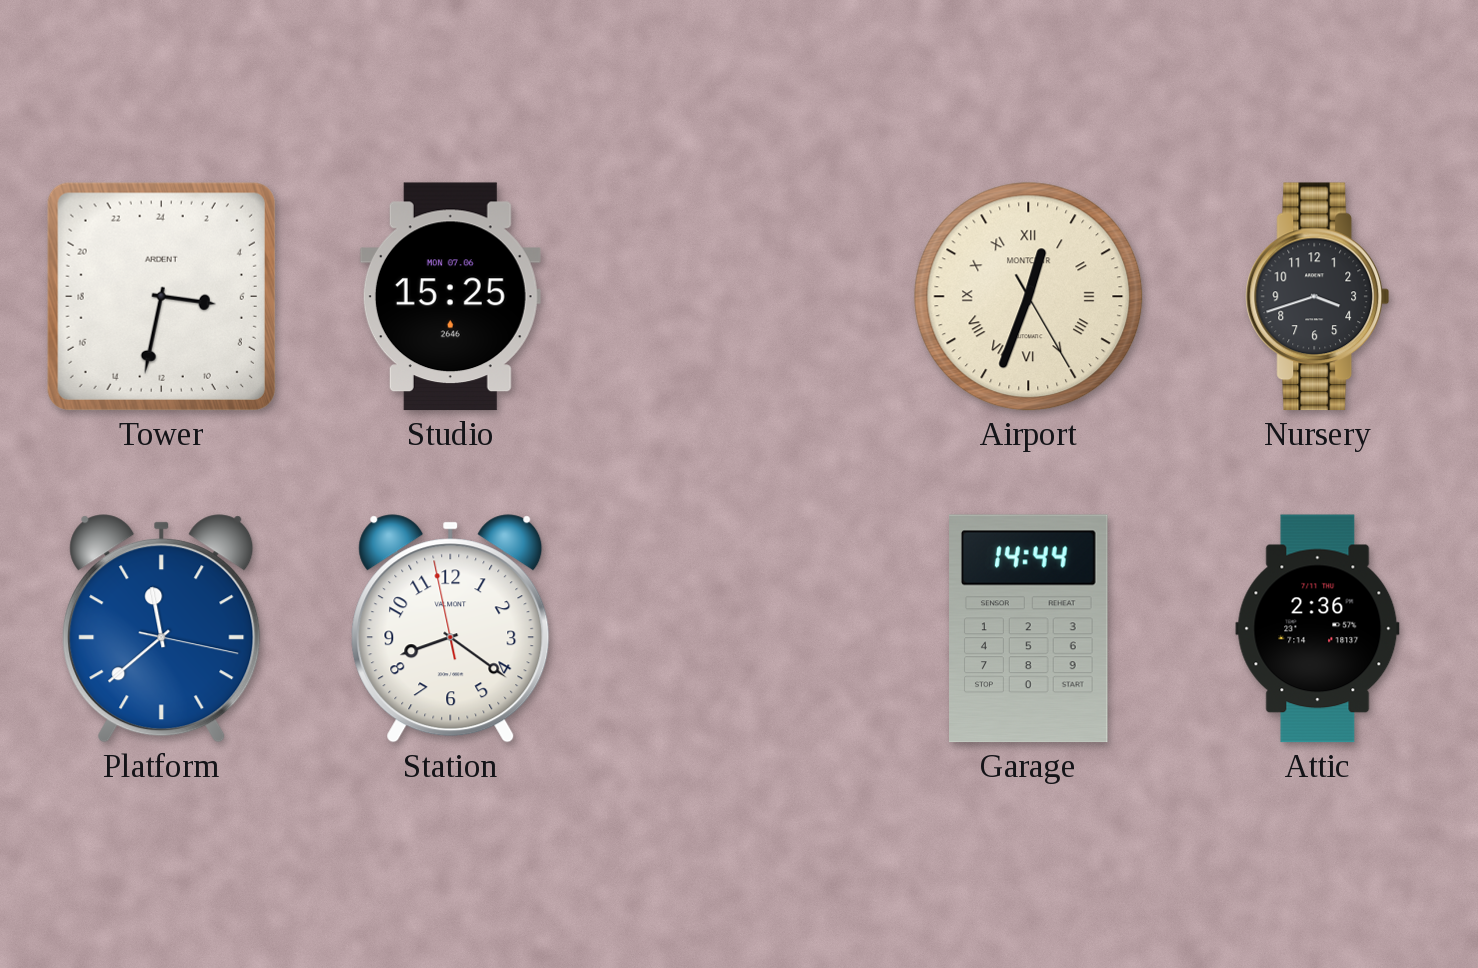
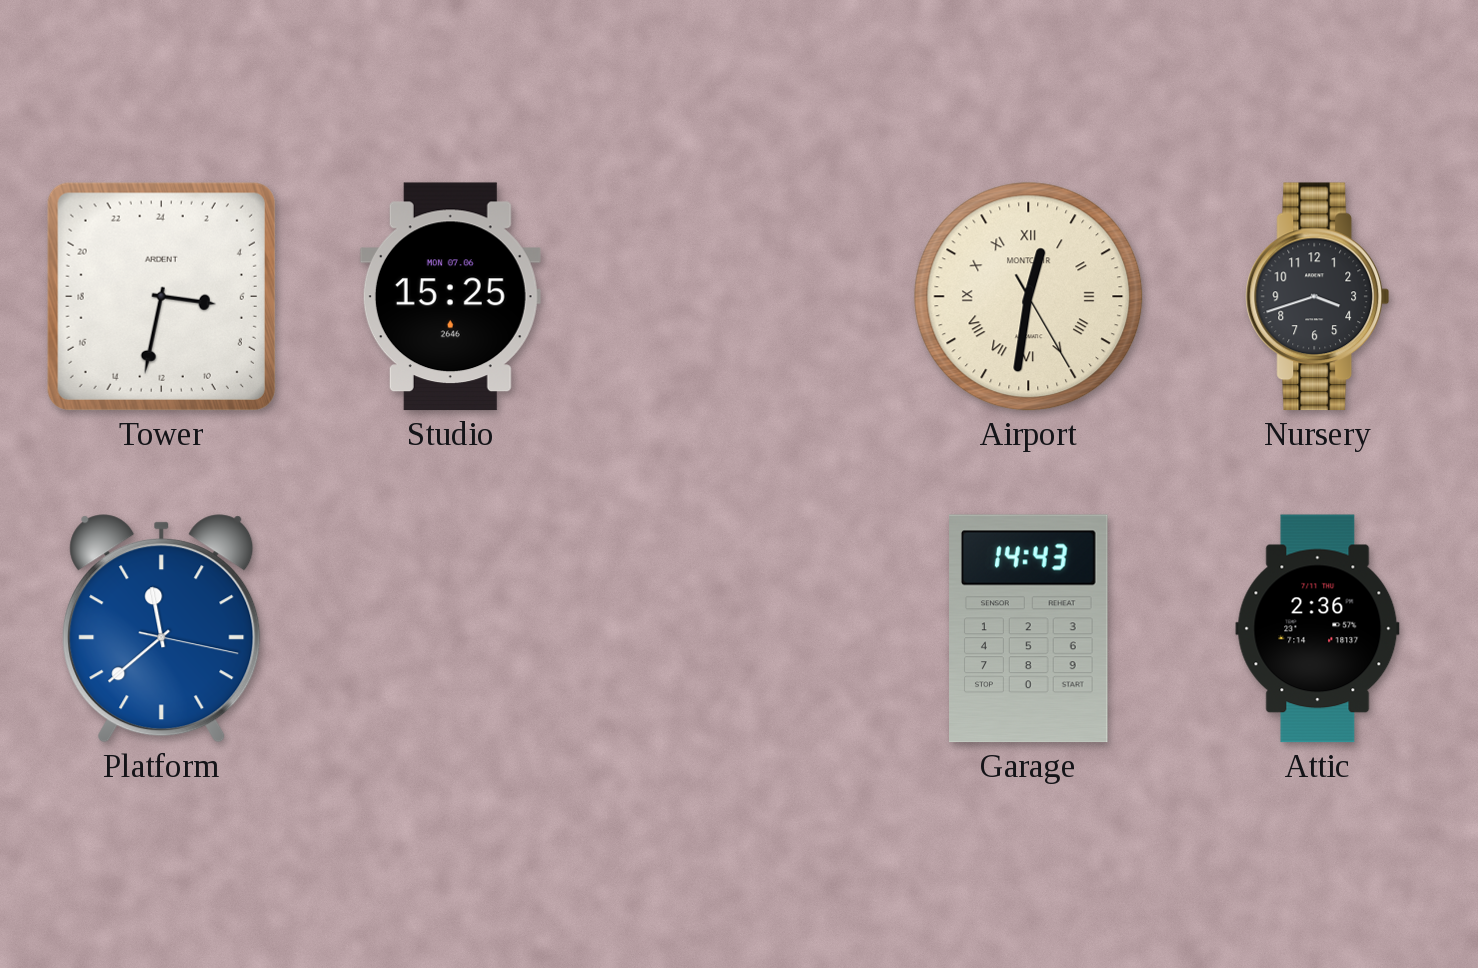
Airport: 12:33 -> 12:31
Station: 8:20 -> none
Garage: 14:44 -> 14:43
